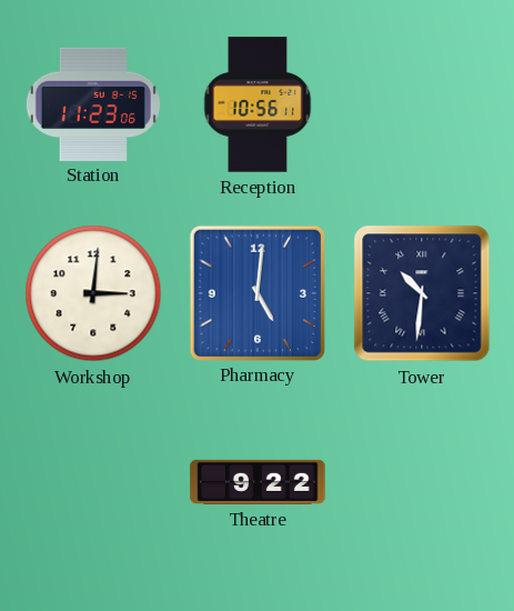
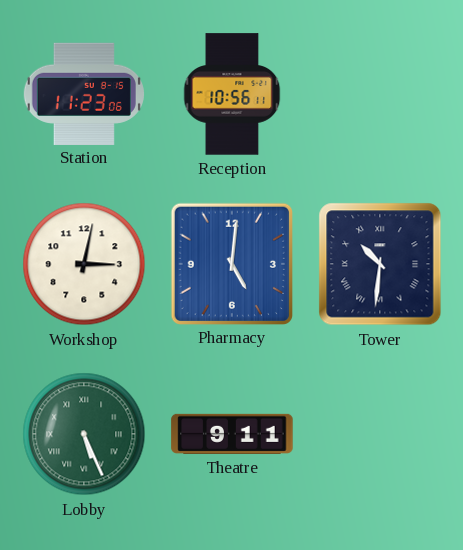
Workshop: 3:01 -> 3:02
Lobby: none -> 5:26
Theatre: 9:22 -> 9:11
